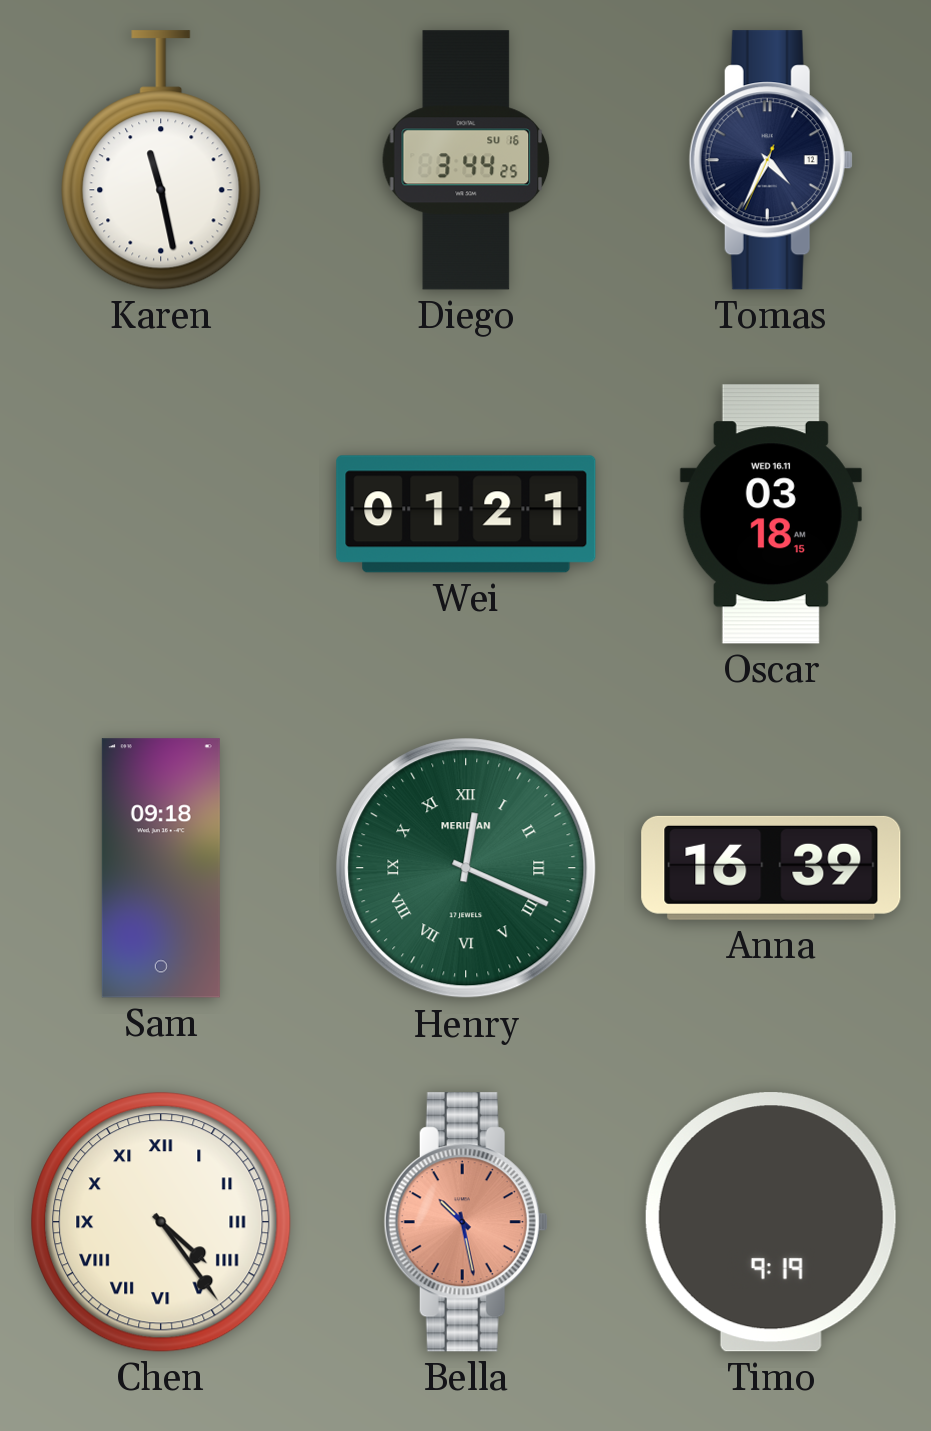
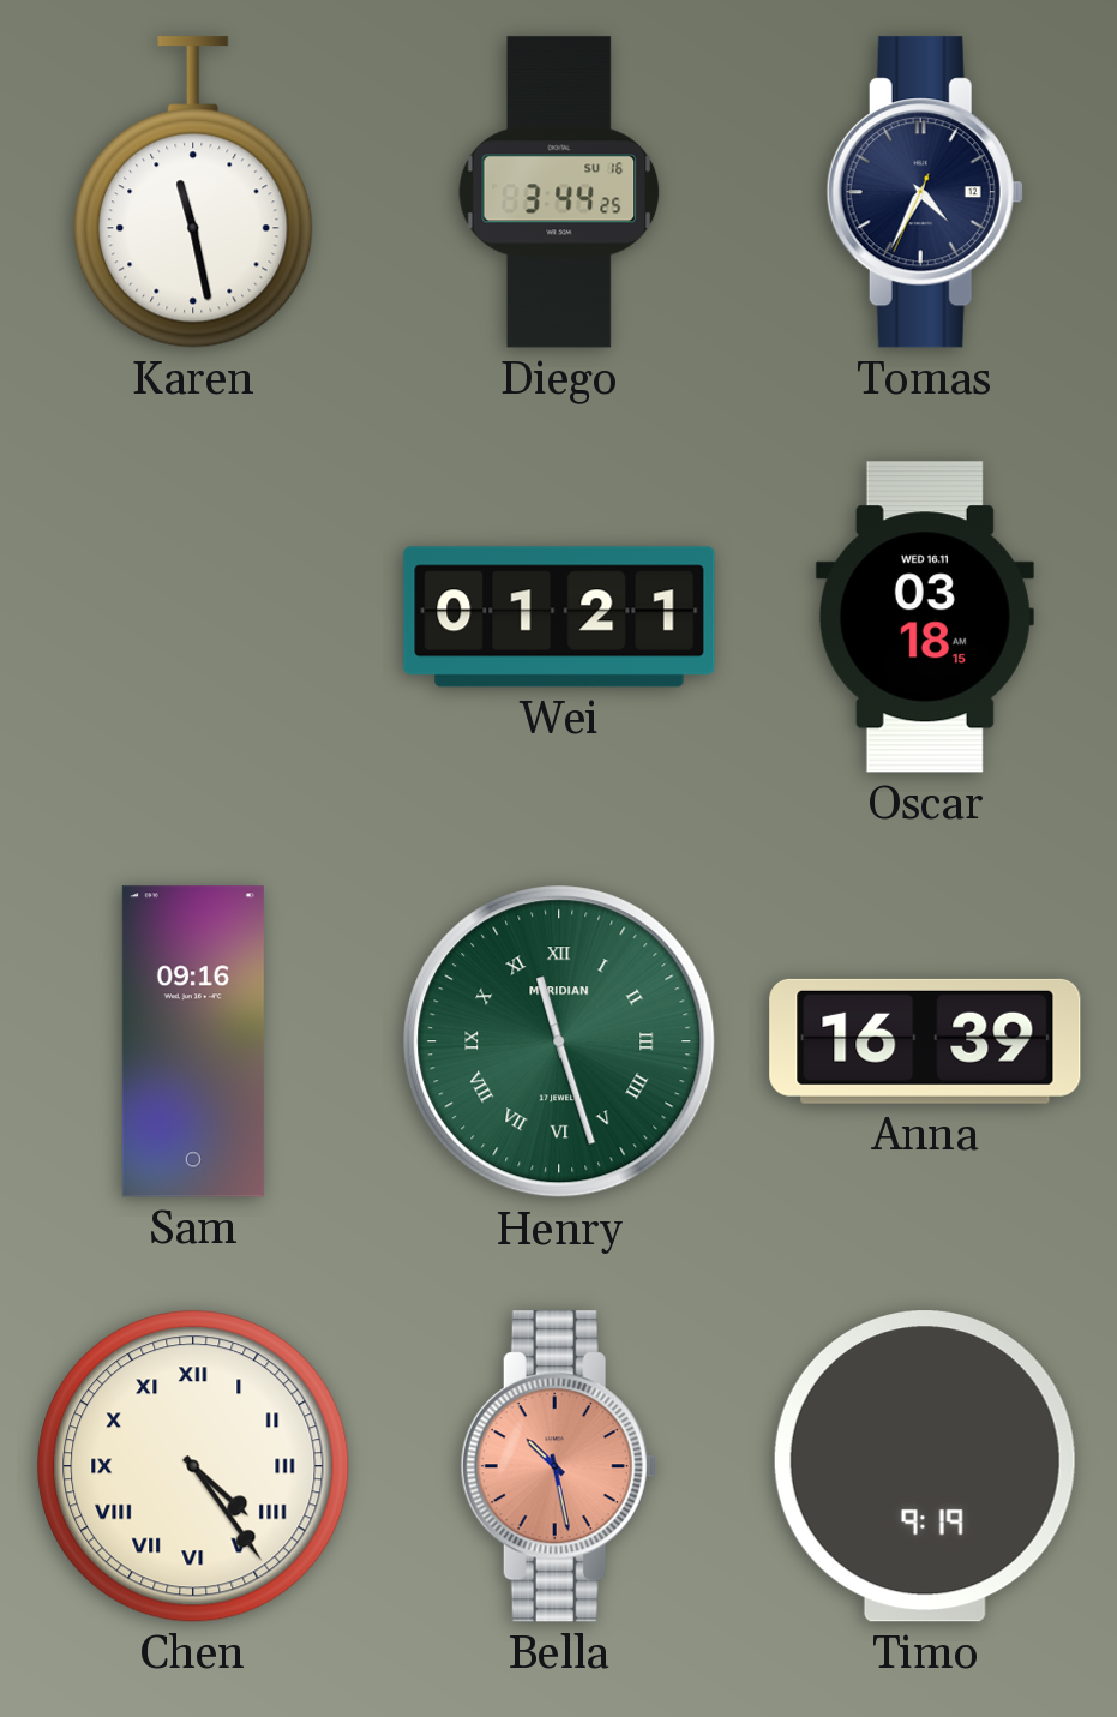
Sam: 09:18 -> 09:16
Henry: 12:19 -> 11:27
